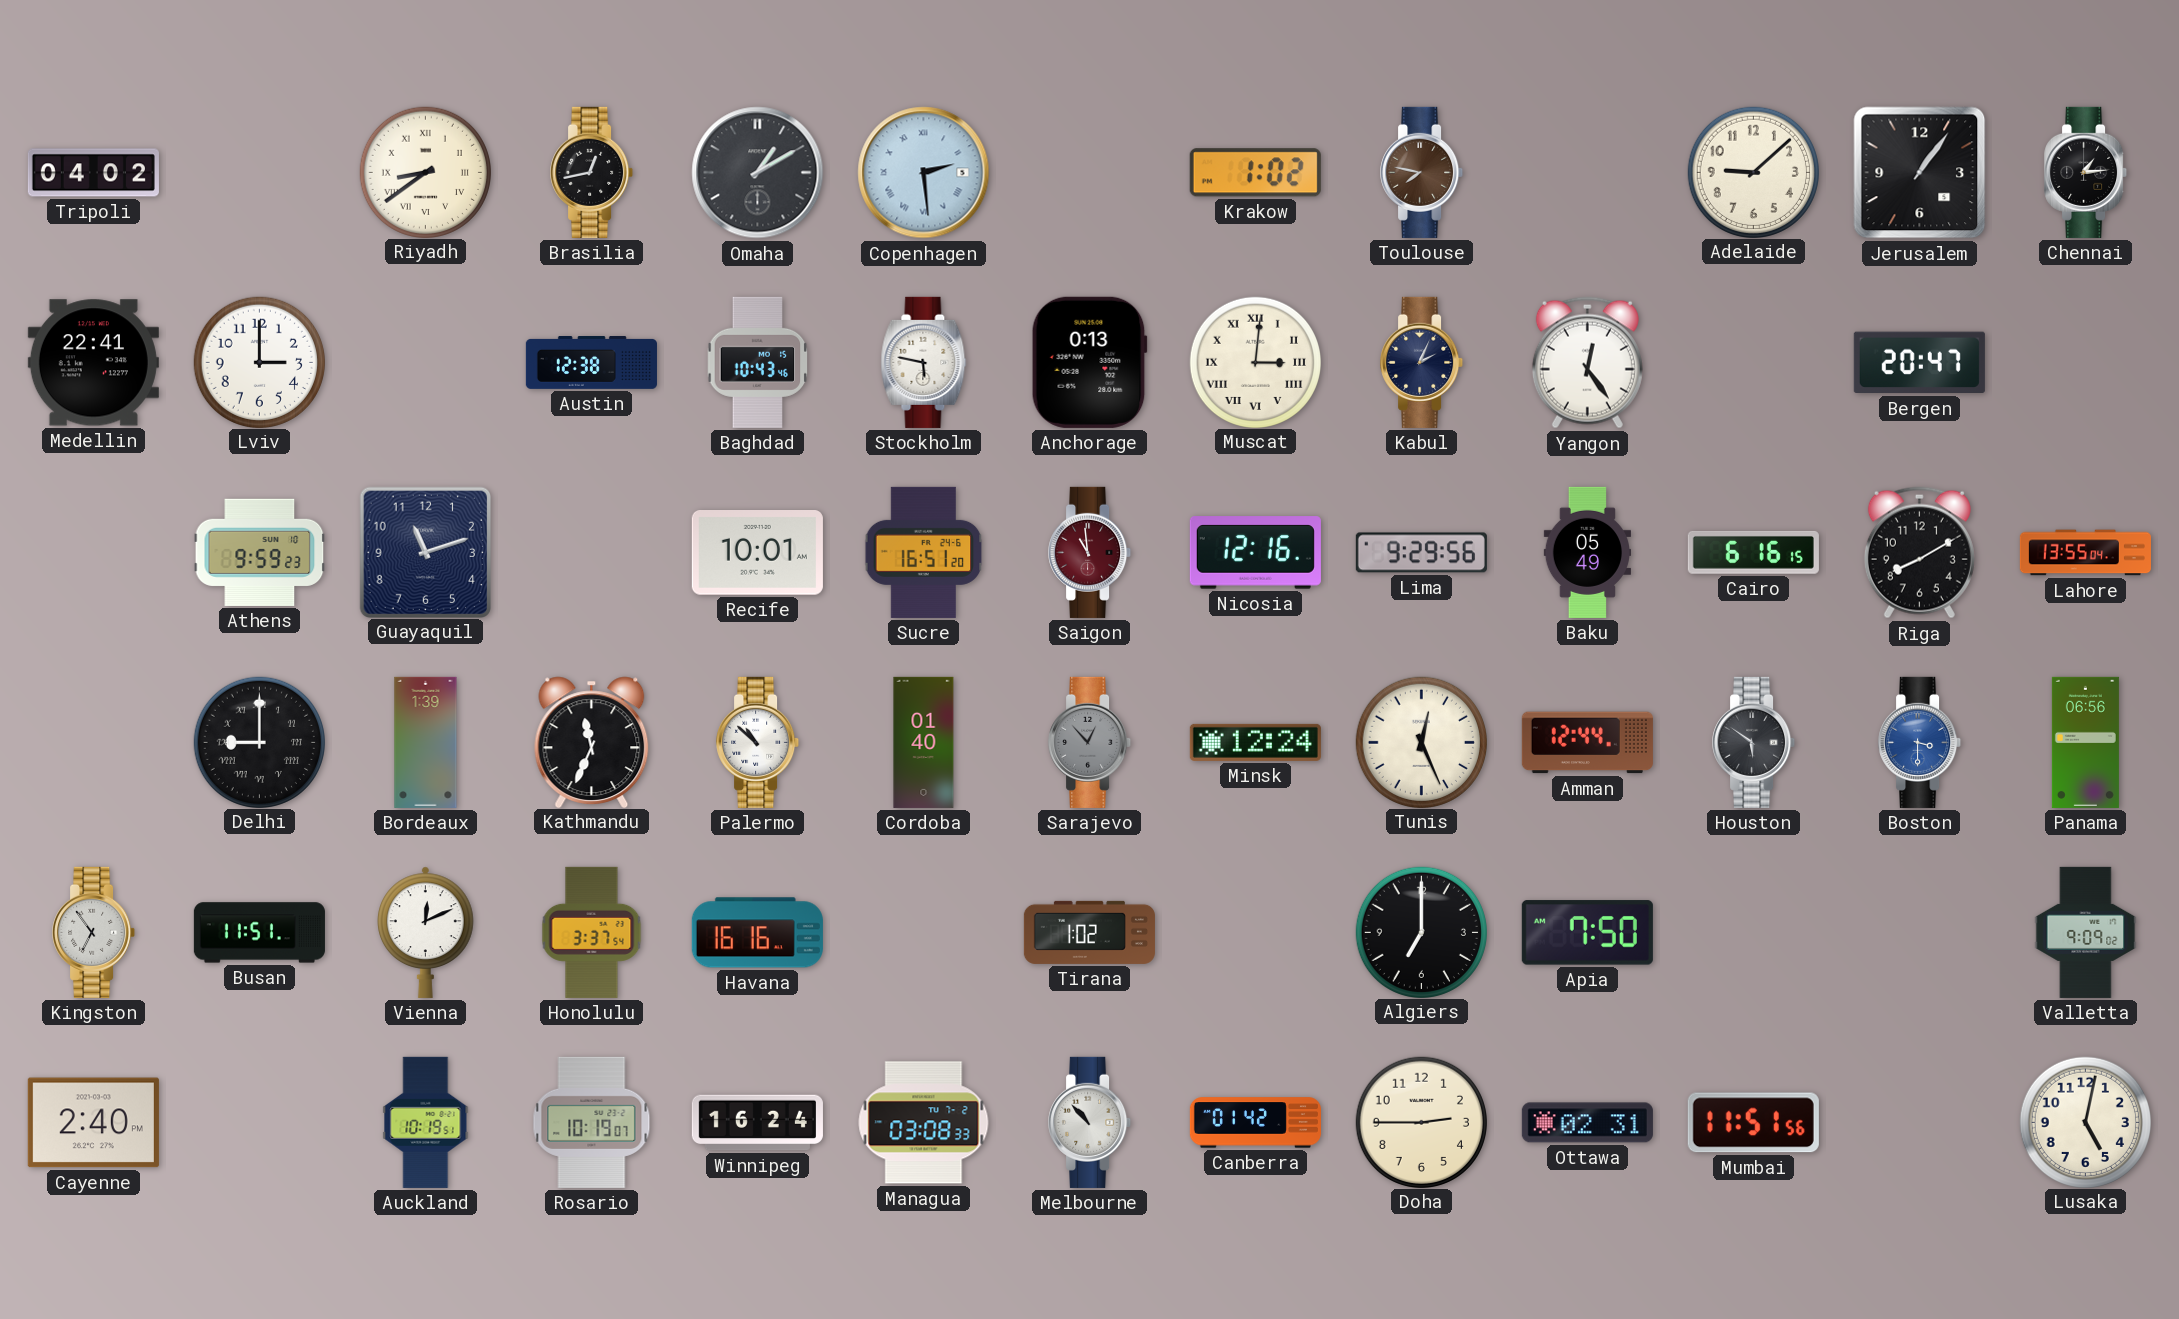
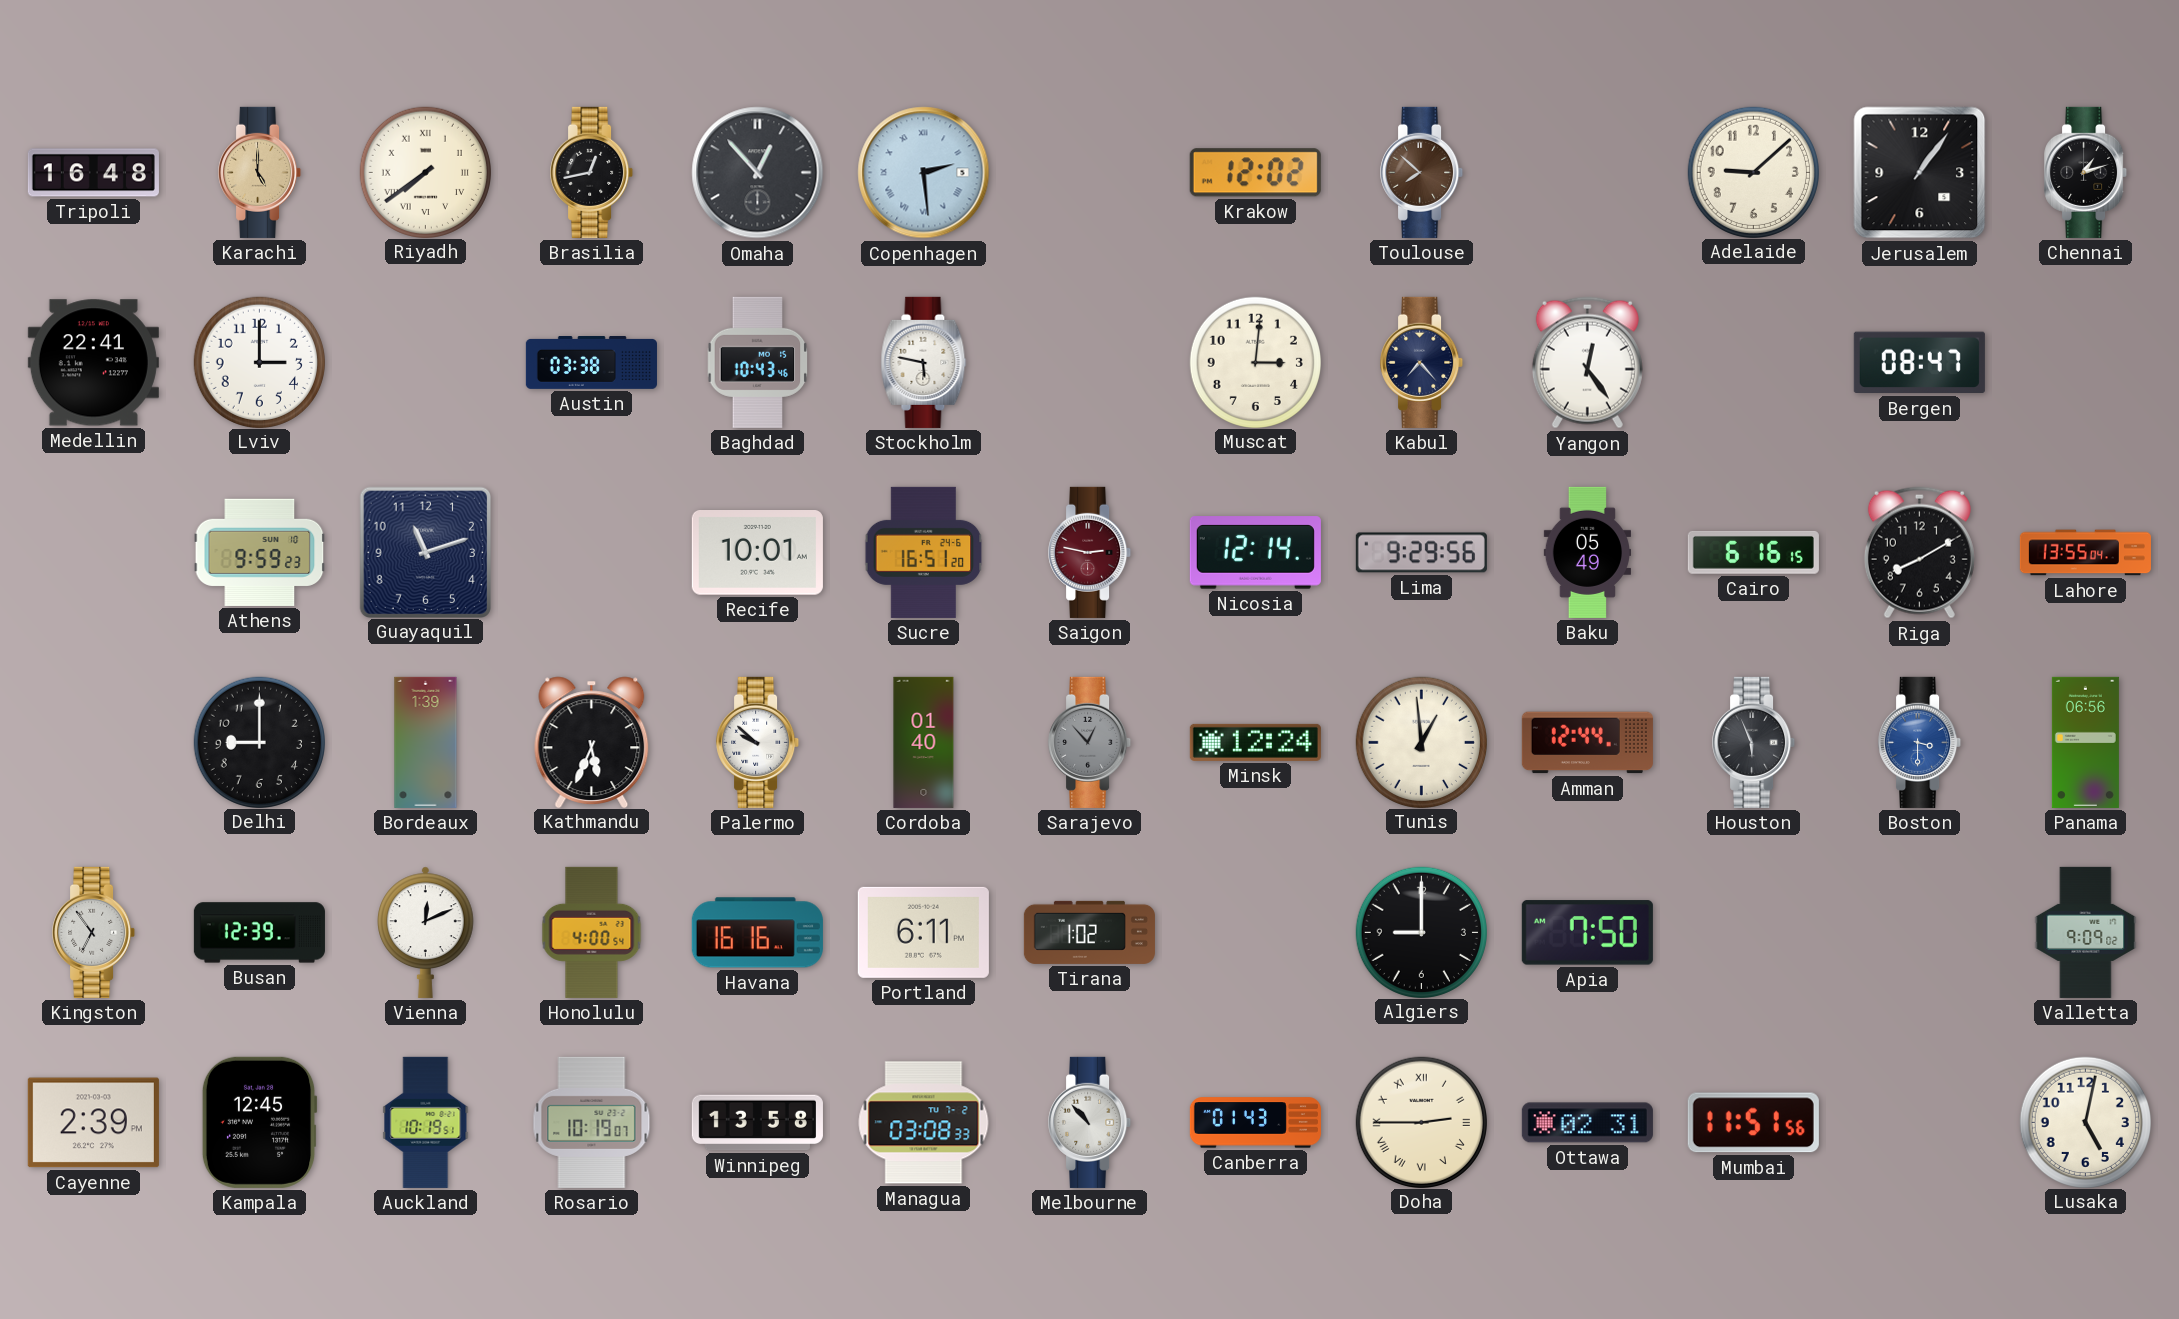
Tripoli: 04:02 -> 16:48
Karachi: none -> 5:00
Riyadh: 8:39 -> 7:39
Omaha: 1:10 -> 12:53
Krakow: 1:02 -> 12:02
Toulouse: 7:47 -> 7:52
Chennai: 1:14 -> 1:12
Austin: 12:38 -> 03:38
Anchorage: 0:13 -> none
Muscat numerals: Roman -> Arabic
Kabul: 2:04 -> 7:23
Bergen: 20:47 -> 08:47
Saigon: 10:59 -> 2:47
Nicosia: 12:16 -> 12:14
Delhi numerals: Roman -> Arabic
Kathmandu: 11:34 -> 5:34
Palermo: 10:52 -> 9:52
Tunis: 12:26 -> 12:59
Houston: 5:51 -> 5:56
Busan: 11:51 -> 12:39
Honolulu: 3:37 -> 4:00
Portland: none -> 6:11
Algiers: 7:00 -> 9:00
Cayenne: 2:40 -> 2:39
Kampala: none -> 12:45
Winnipeg: 16:24 -> 13:58
Canberra: 01:42 -> 01:43
Doha numerals: Arabic -> Roman
